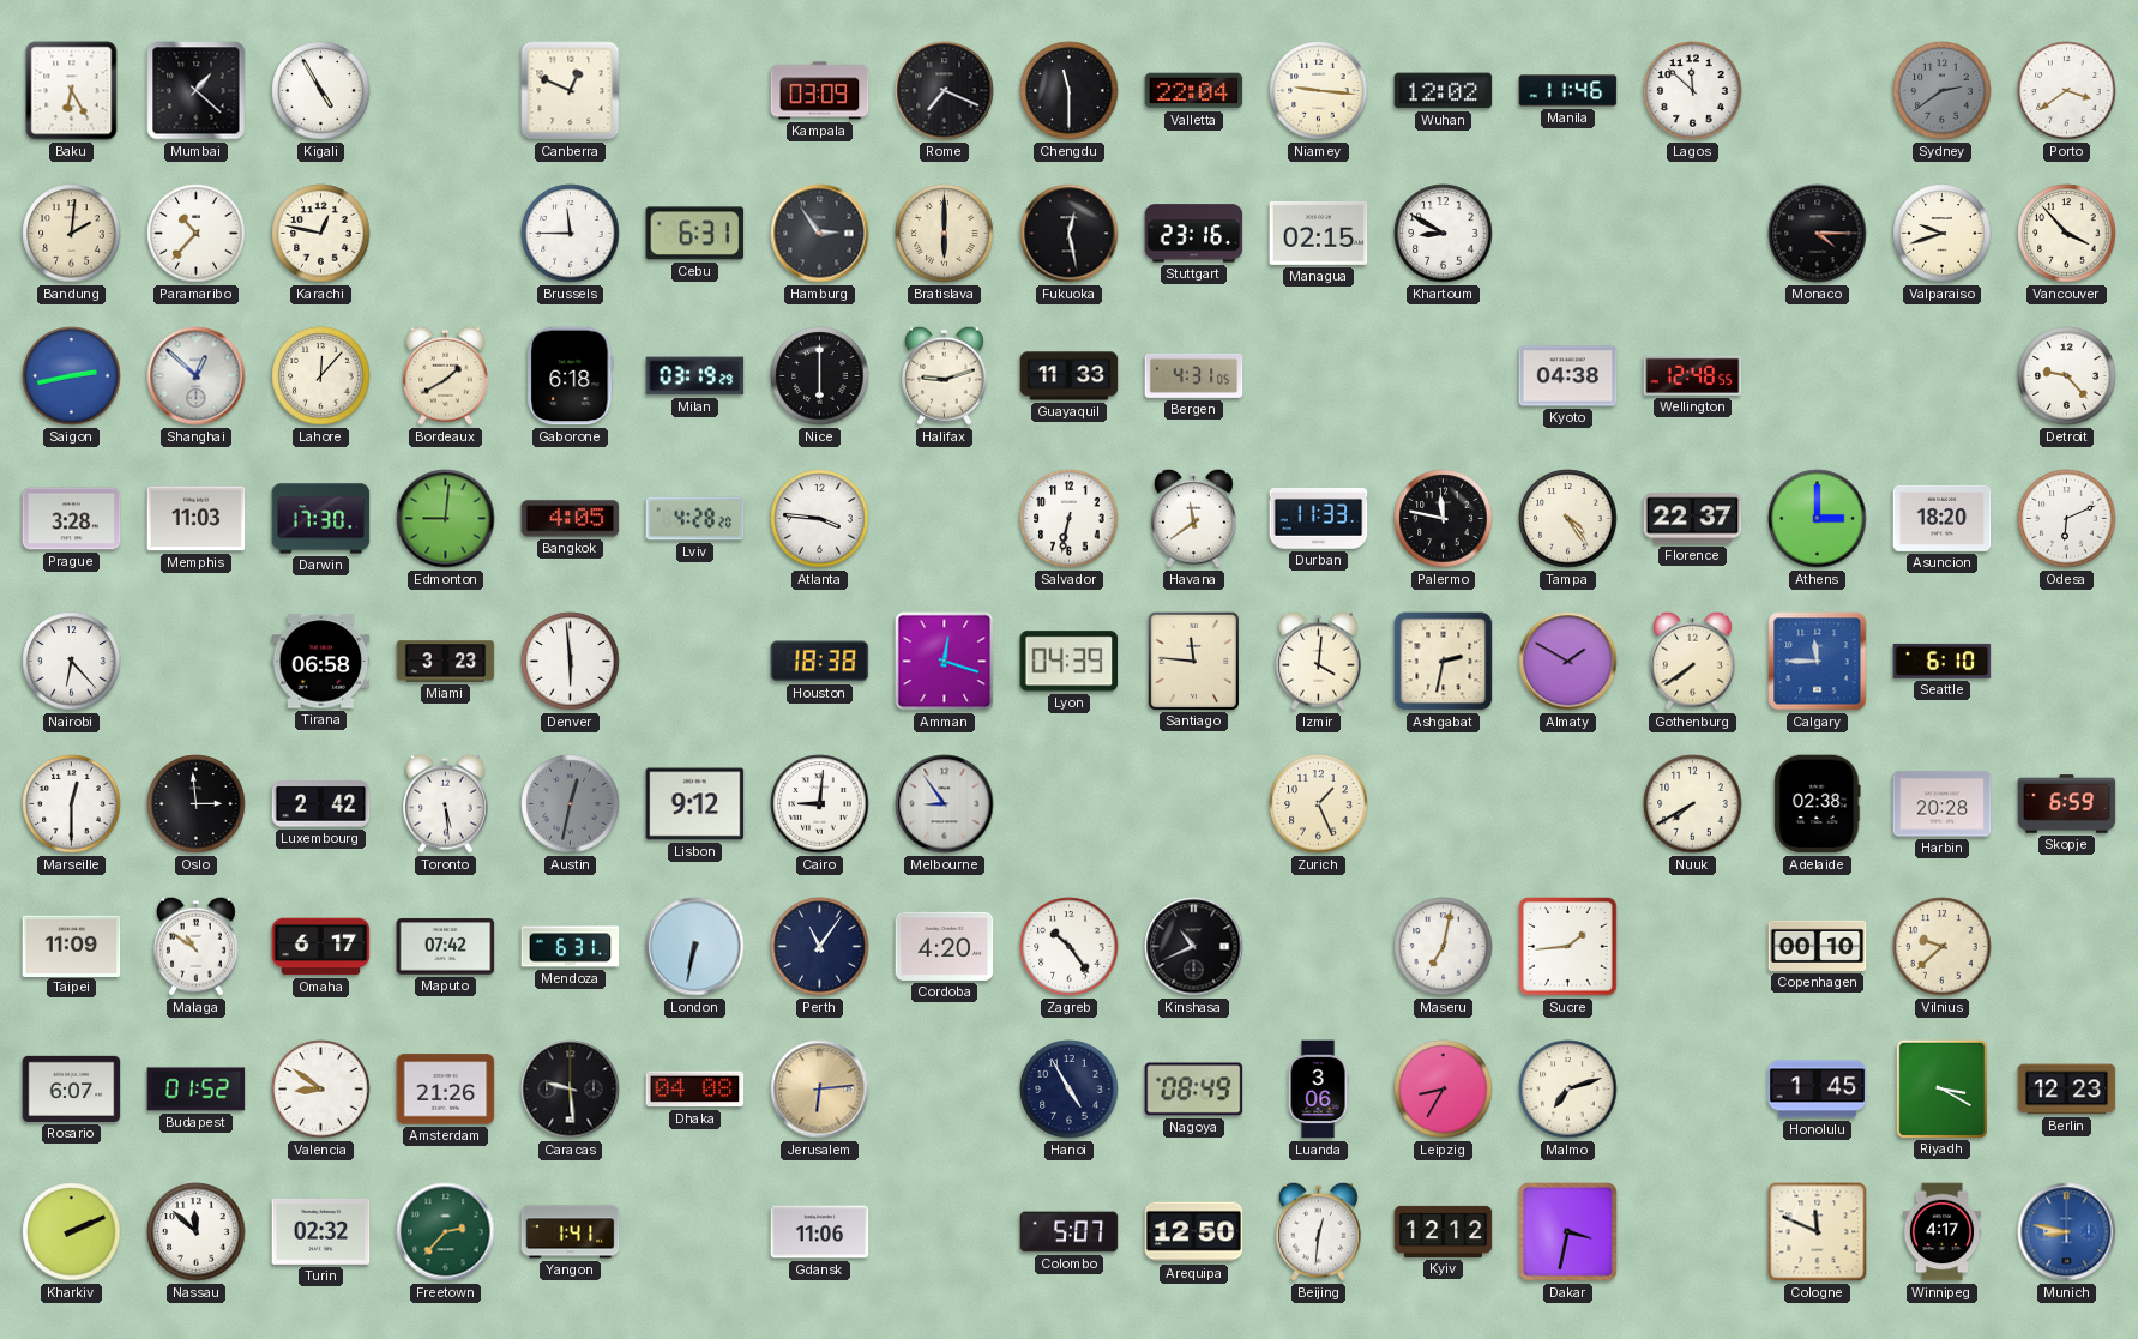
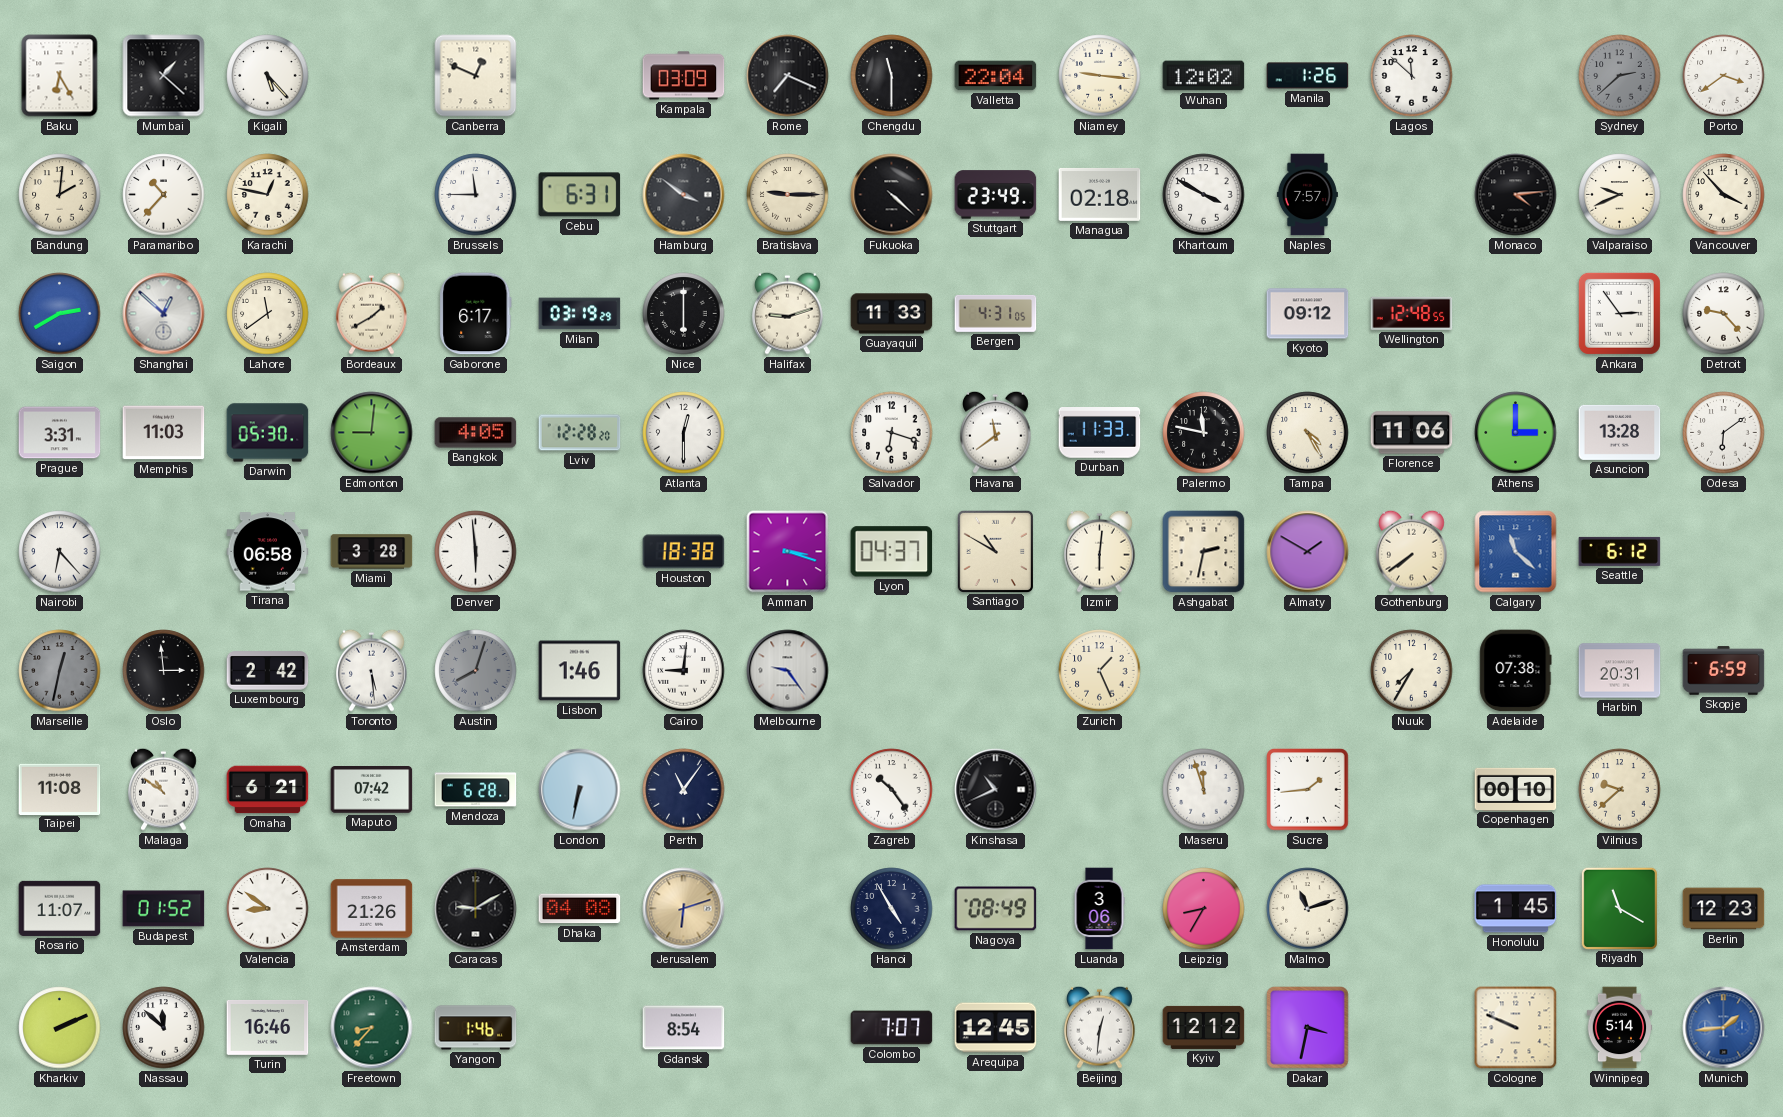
Kigali: 4:55 -> 5:23
Manila: 11:46 -> 1:26
Sydney: 2:39 -> 2:38
Hamburg: 2:54 -> 3:51
Bratislava: 6:00 -> 9:15
Fukuoka: 12:28 -> 4:22
Stuttgart: 23:16 -> 23:49
Managua: 02:15 -> 02:18
Khartoum: 8:50 -> 3:50
Naples: none -> 7:57
Monaco: 4:15 -> 4:14
Valparaiso: 9:42 -> 9:41
Saigon: 2:43 -> 2:40
Lahore: 12:07 -> 11:39
Gaborone: 6:18 -> 6:17
Kyoto: 04:38 -> 09:12
Ankara: none -> 2:54
Prague: 3:28 -> 3:31
Darwin: 17:30 -> 05:30
Lviv: 4:28 -> 12:28
Atlanta: 3:46 -> 12:30
Salvador: 6:32 -> 6:18
Tampa: 4:24 -> 4:25
Florence: 22:37 -> 11:06
Asuncion: 18:20 -> 13:28
Odesa: 6:11 -> 6:09
Miami: 3:23 -> 3:28
Amman: 12:18 -> 3:18
Lyon: 04:39 -> 04:37
Santiago: 11:46 -> 10:50
Izmir: 4:01 -> 6:01
Calgary: 11:45 -> 11:22
Seattle: 6:10 -> 6:12
Marseille: 12:30 -> 12:32
Marseille dial: white -> grey
Austin: 12:32 -> 8:03
Lisbon: 9:12 -> 1:46
Melbourne: 8:54 -> 9:24
Nuuk: 7:40 -> 7:35
Adelaide: 02:38 -> 07:38
Harbin: 20:28 -> 20:31
Taipei: 11:09 -> 11:08
Omaha: 6:17 -> 6:21
Mendoza: 6:31 -> 6:28
Cordoba: 4:20 -> none
Maseru: 7:02 -> 11:57
Rosario: 6:07 -> 11:07
Caracas: 9:29 -> 9:10
Jerusalem: 6:14 -> 6:12
Malmo: 7:12 -> 11:12
Riyadh: 3:20 -> 11:20
Turin: 02:32 -> 16:46
Freetown: 2:37 -> 8:37
Yangon: 1:41 -> 1:46
Gdansk: 11:06 -> 8:54
Colombo: 5:07 -> 7:07
Arequipa: 12:50 -> 12:45
Cologne: 11:49 -> 9:49
Winnipeg: 4:17 -> 5:14
Munich: 8:47 -> 1:44
